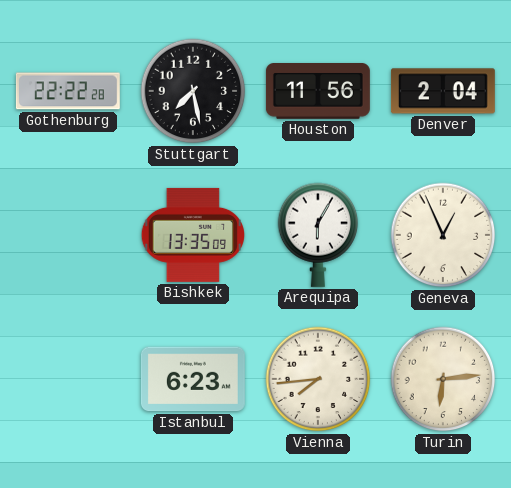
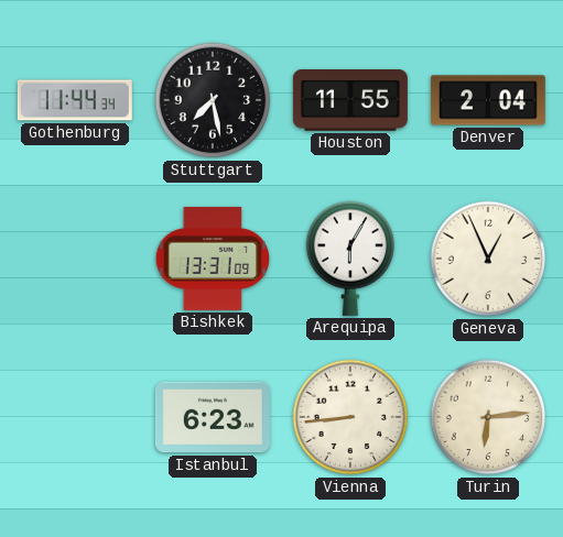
Gothenburg: 22:22 -> 11:44
Houston: 11:56 -> 11:55
Bishkek: 13:35 -> 13:31
Vienna: 7:44 -> 8:44
